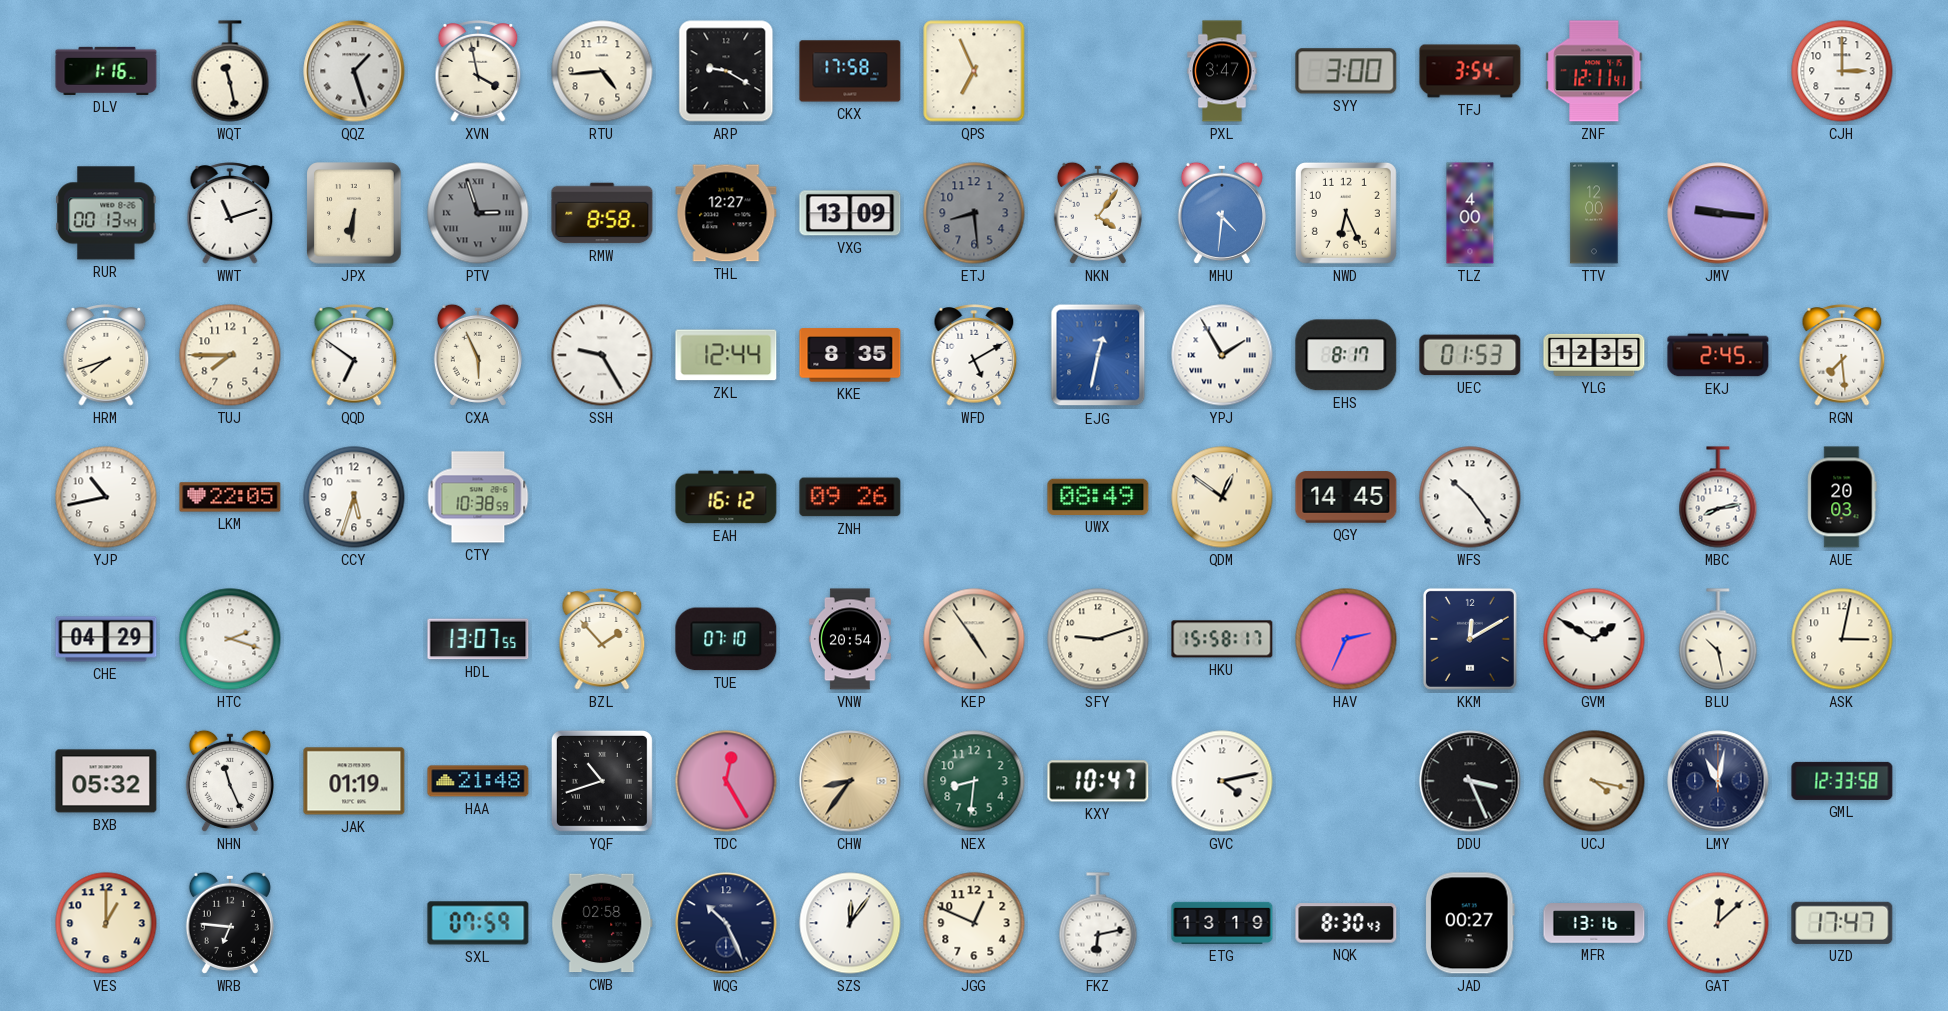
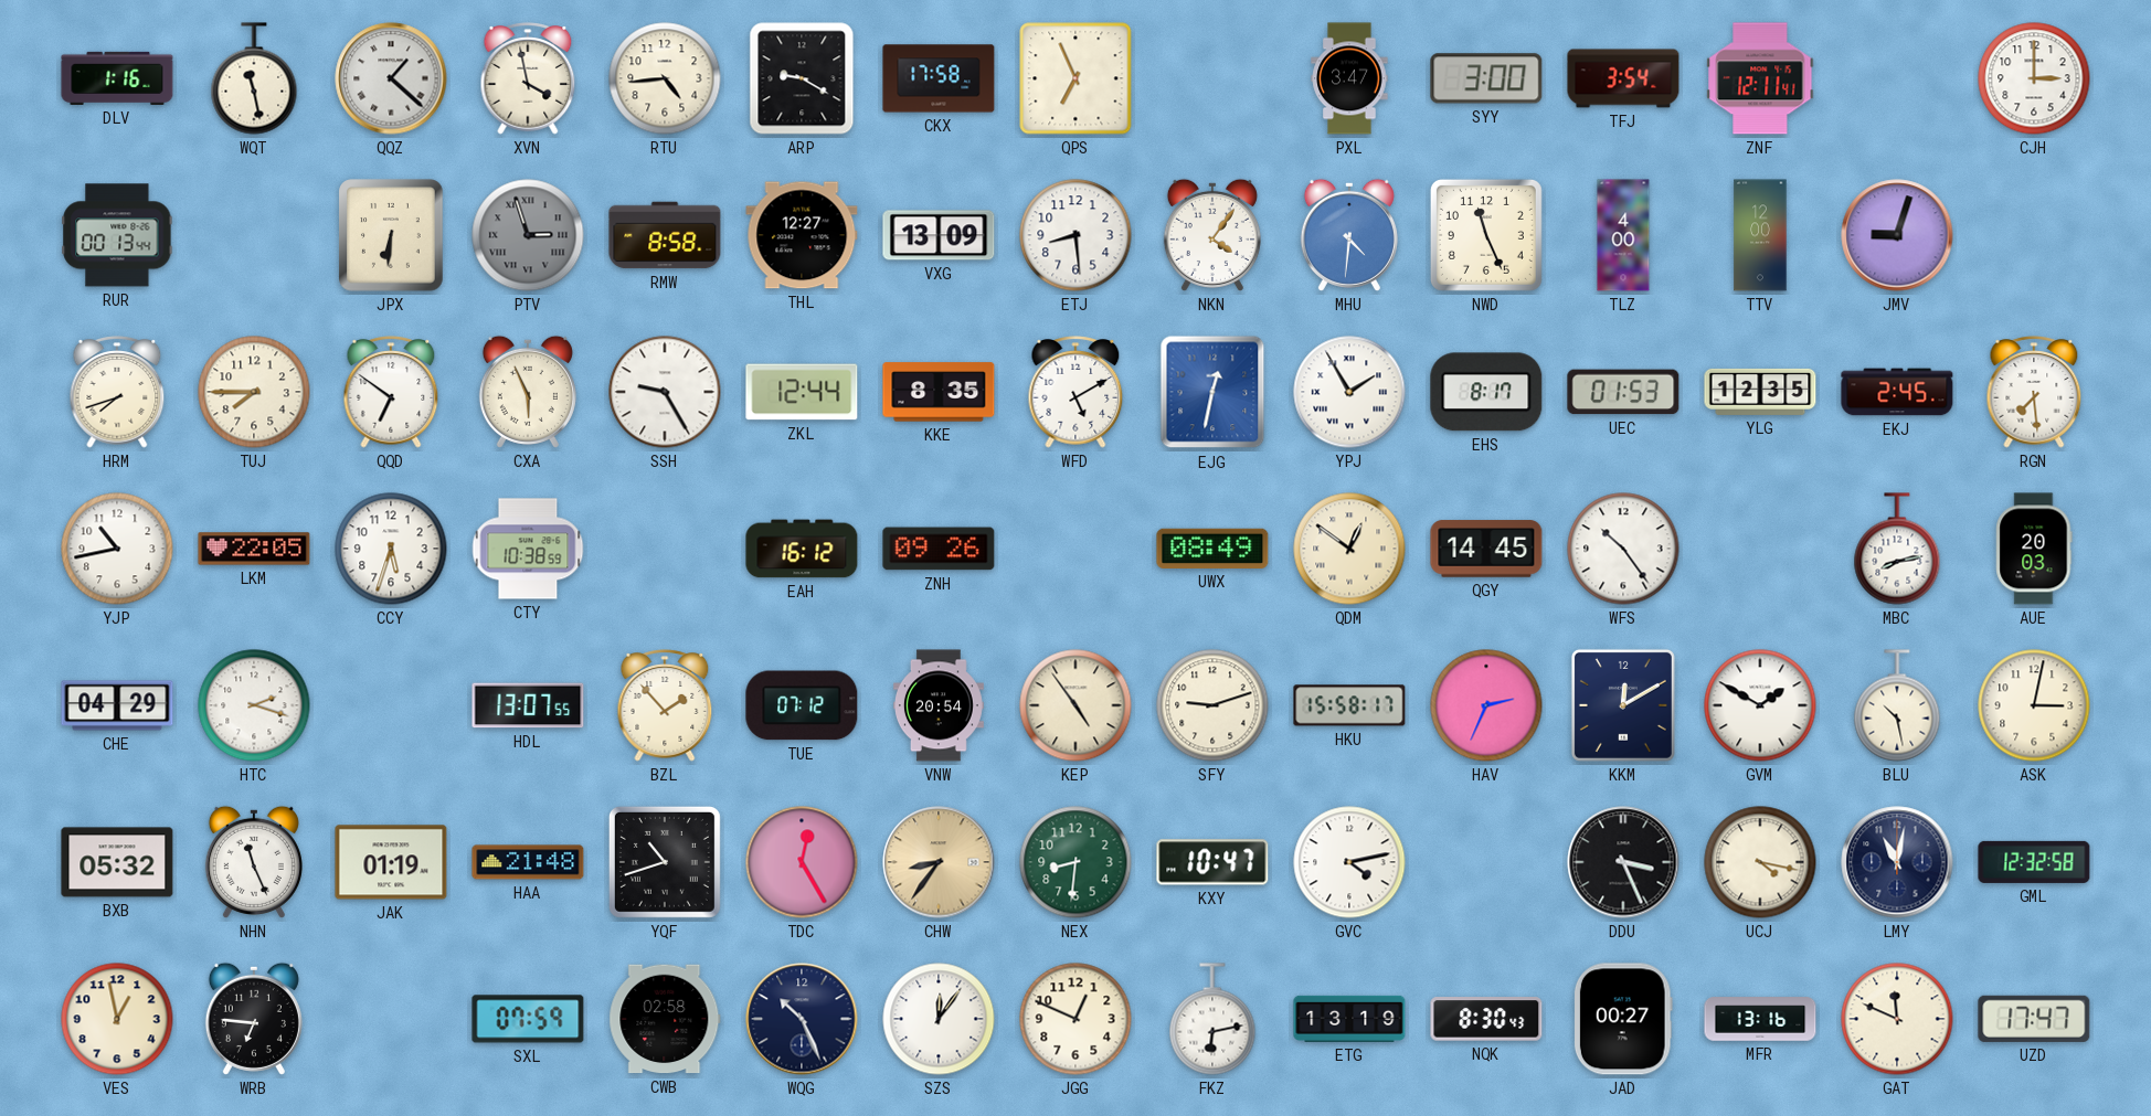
QQZ: 1:27 -> 1:22
WWT: 11:12 -> none
ETJ dial: grey -> white
NWD: 6:26 -> 11:26
JMV: 9:16 -> 9:03
TUE: 07:10 -> 07:12
GML: 12:33 -> 12:32
VES: 1:00 -> 12:58
GAT: 12:08 -> 11:49
